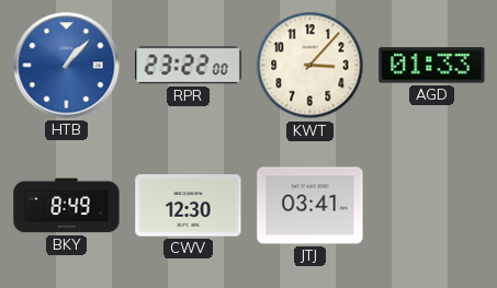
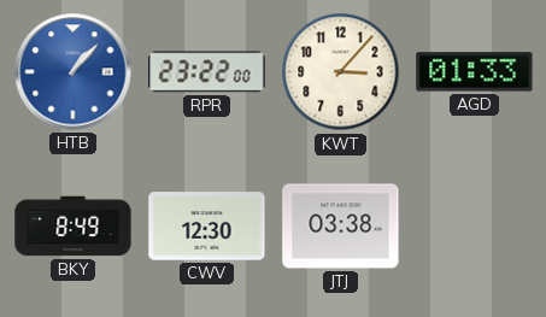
JTJ: 03:41 -> 03:38
